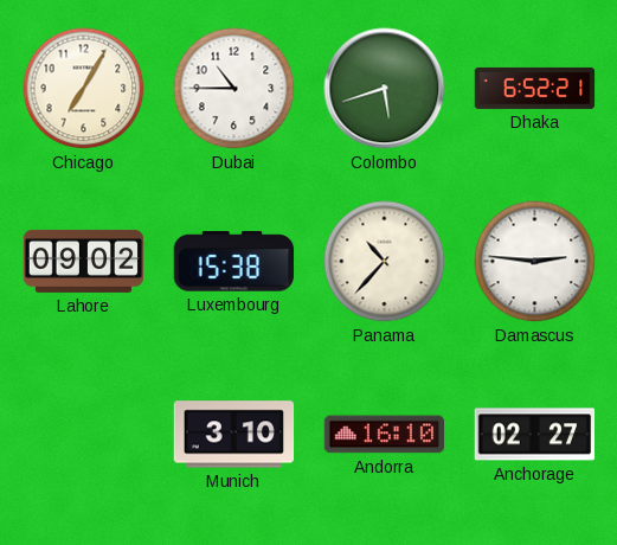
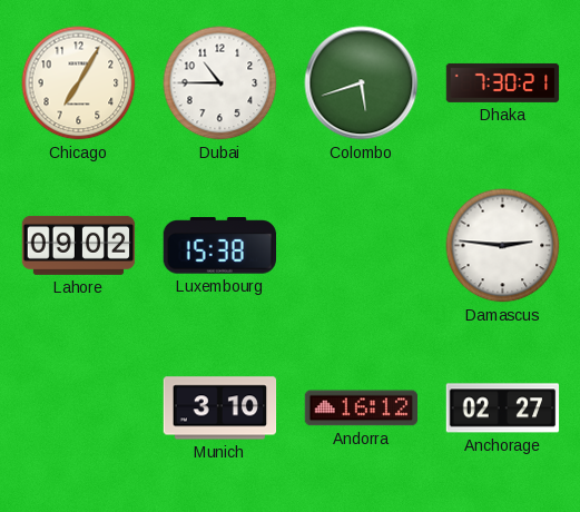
Dhaka: 6:52 -> 7:30
Panama: 10:37 -> none
Andorra: 16:10 -> 16:12
